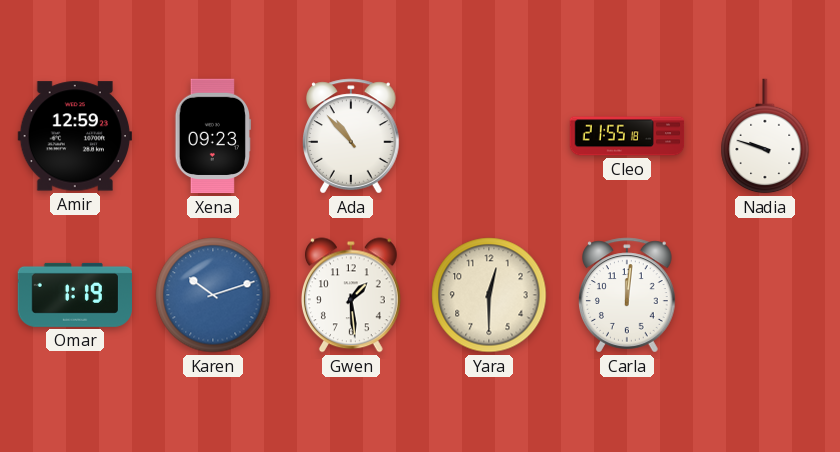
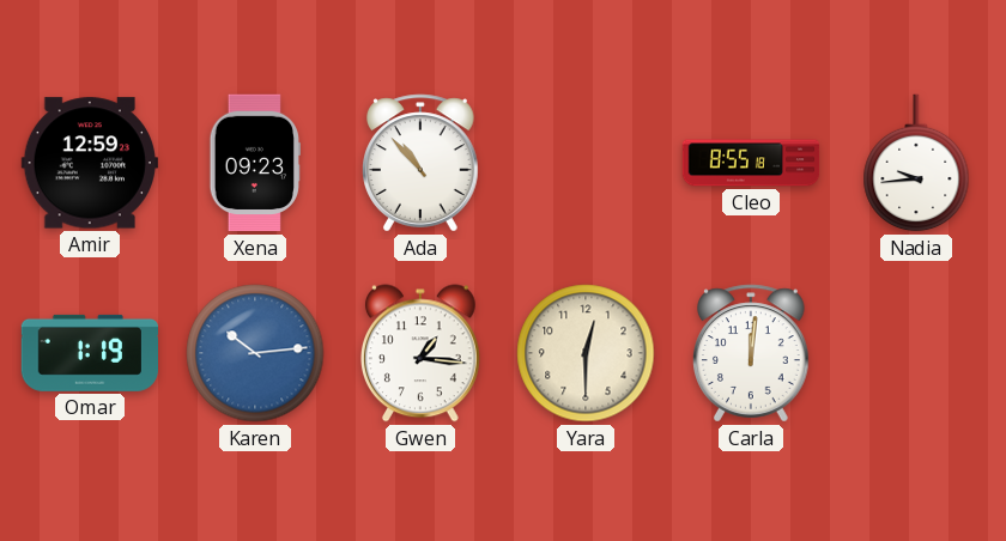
Cleo: 21:55 -> 8:55
Nadia: 9:48 -> 9:44
Karen: 10:12 -> 10:14
Gwen: 1:29 -> 1:16
